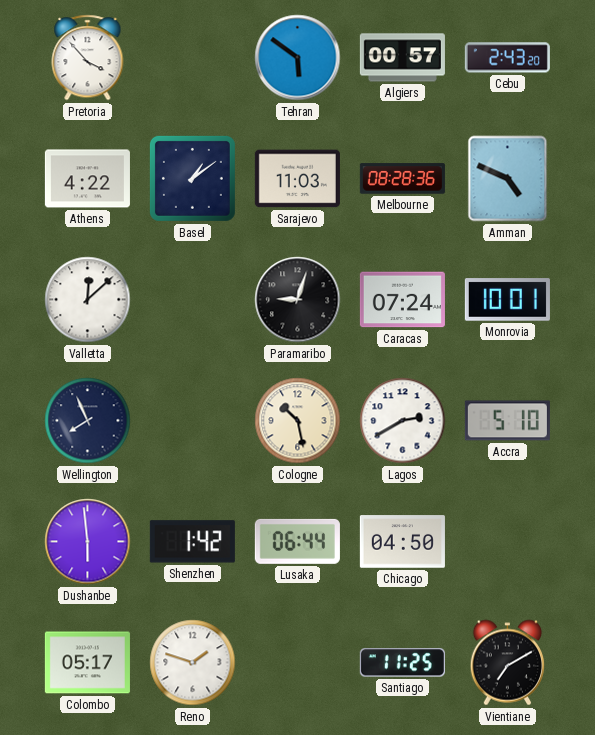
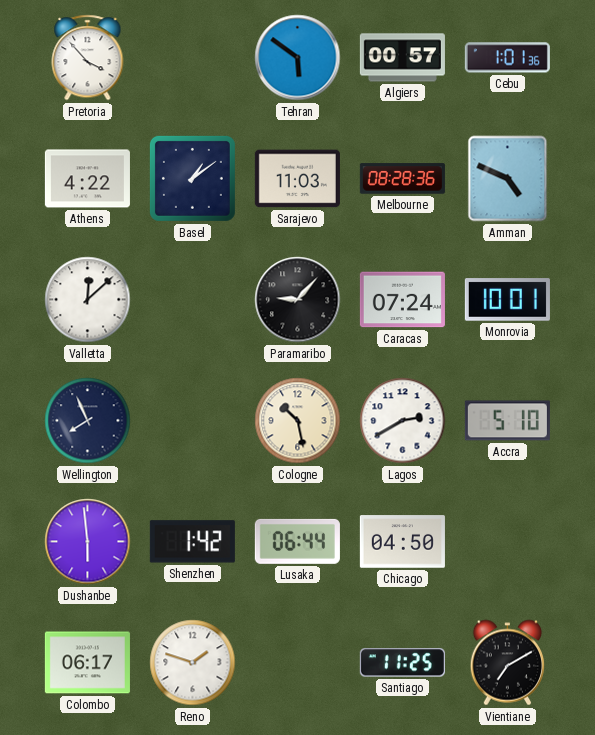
Cebu: 2:43 -> 1:01
Paramaribo: 9:03 -> 9:07
Colombo: 05:17 -> 06:17
